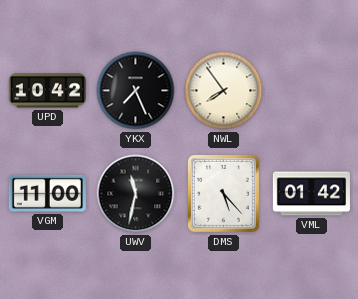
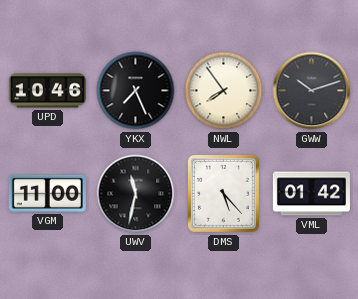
UPD: 10:42 -> 10:46
GWW: none -> 10:12
